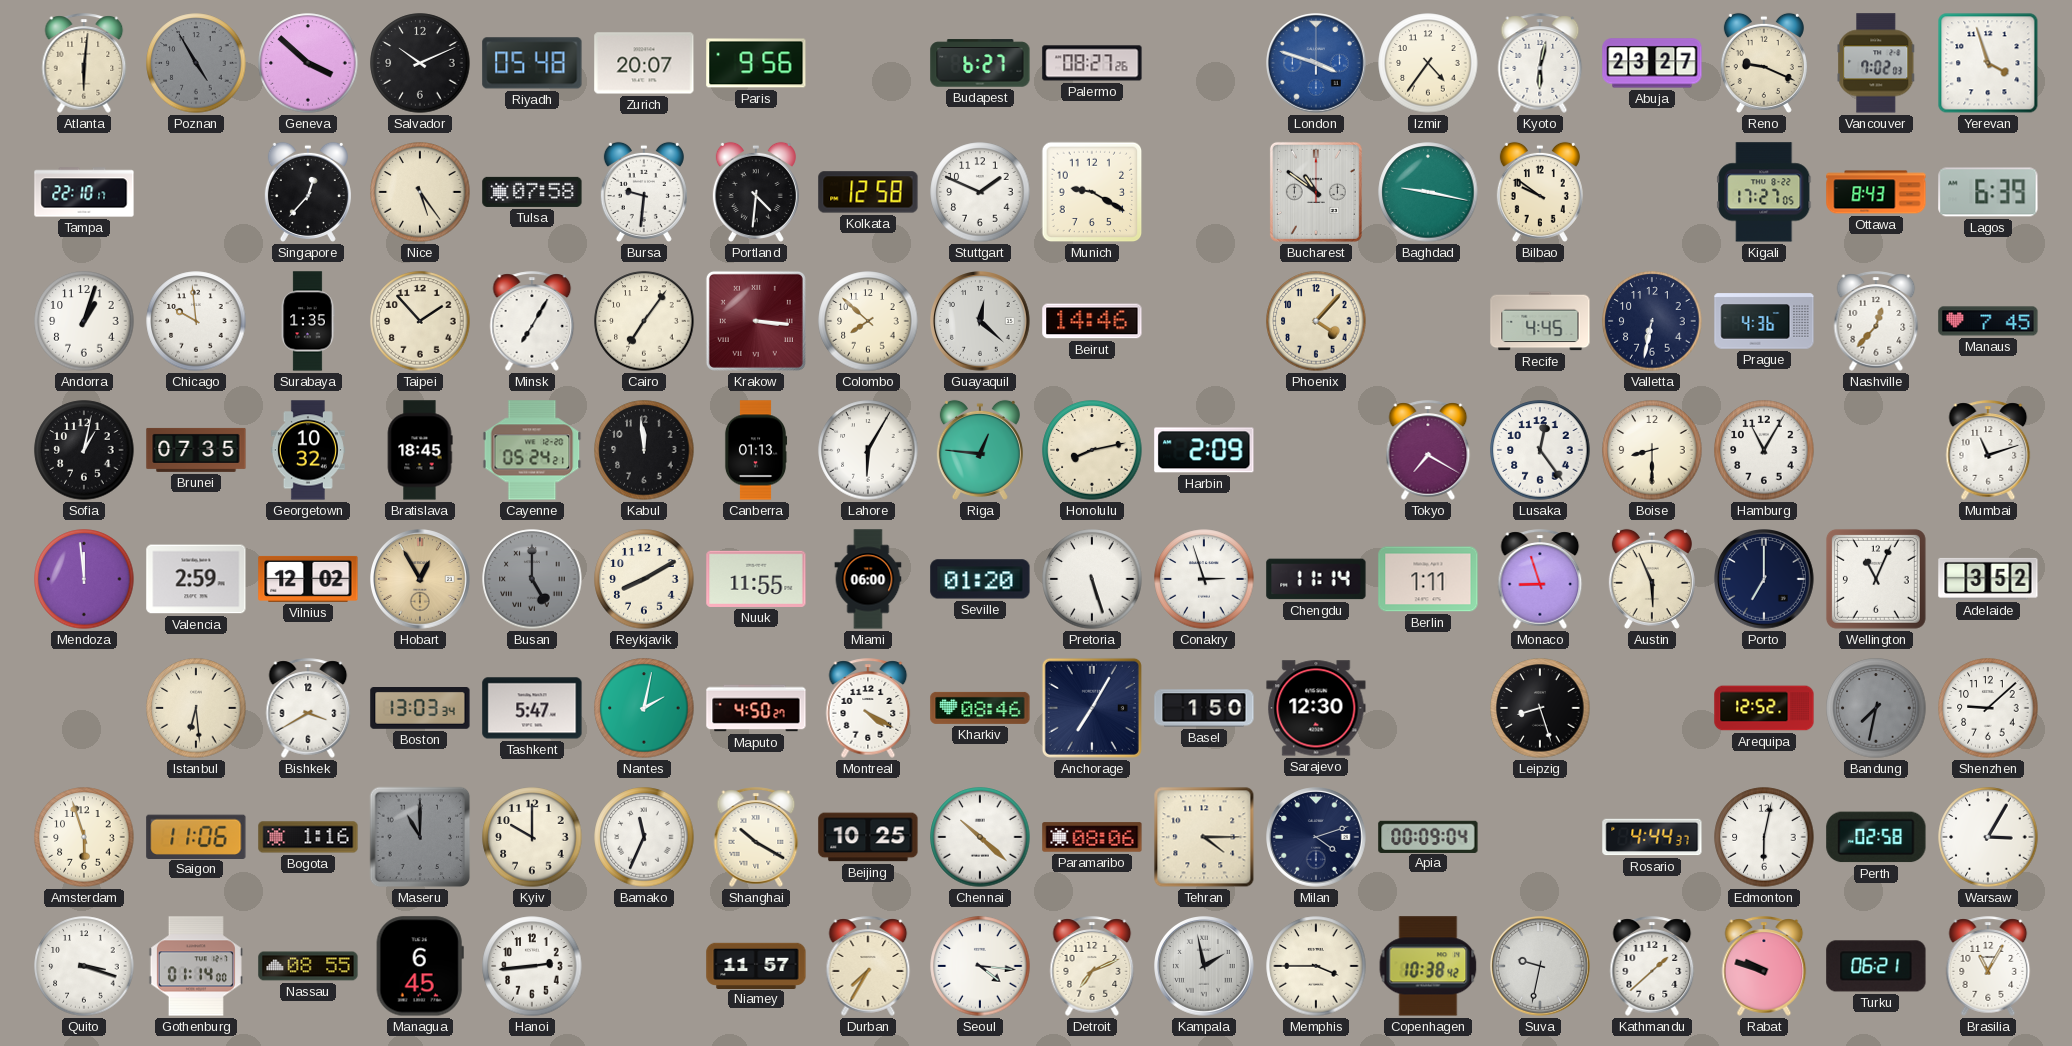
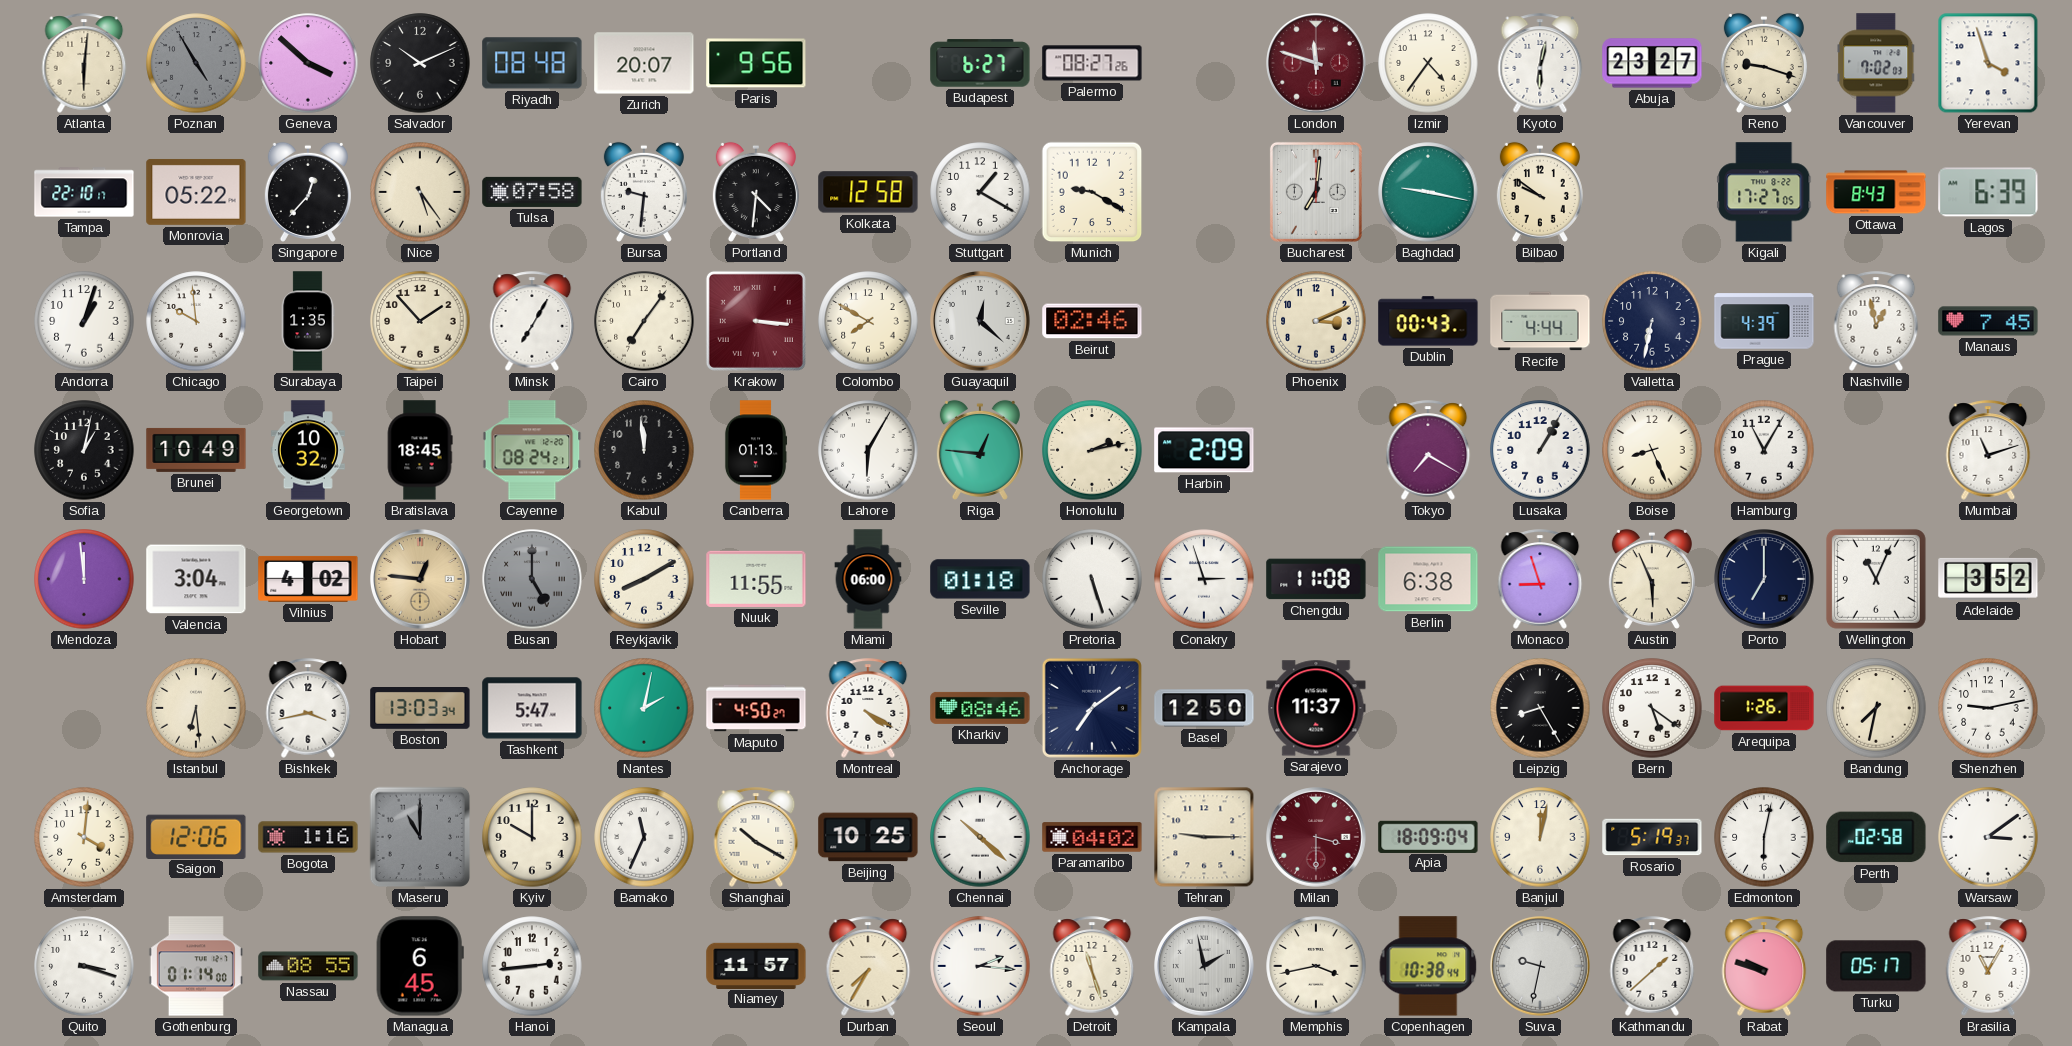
Riyadh: 05:48 -> 08:48
London: 3:48 -> 11:48
London dial: blue -> burgundy
Reno: 9:19 -> 9:18
Monrovia: none -> 05:22
Stuttgart: 1:49 -> 1:20
Bucharest: 10:51 -> 7:01
Colombo: 7:52 -> 7:50
Beirut: 14:46 -> 02:46
Phoenix: 4:07 -> 3:11
Dublin: none -> 00:43
Recife: 4:45 -> 4:44
Prague: 4:36 -> 4:39
Nashville: 12:37 -> 12:58
Brunei: 07:35 -> 10:49
Cayenne: 05:24 -> 08:24
Honolulu: 8:13 -> 2:13
Lusaka: 12:24 -> 1:05
Boise: 8:30 -> 8:26
Valencia: 2:59 -> 3:04
Vilnius: 12:02 -> 4:02
Hobart: 12:55 -> 12:46
Seville: 01:20 -> 01:18
Chengdu: 11:14 -> 11:08
Berlin: 1:11 -> 6:38
Bishkek: 3:40 -> 3:43
Anchorage: 7:05 -> 7:09
Basel: 1:50 -> 12:50
Sarajevo: 12:30 -> 11:37
Leipzig: 8:27 -> 8:25
Bern: none -> 5:21
Arequipa: 12:52 -> 1:26
Bandung dial: grey -> cream
Shenzhen: 9:08 -> 9:13
Amsterdam: 5:57 -> 4:01
Saigon: 11:06 -> 12:06
Paramaribo: 08:06 -> 04:02
Tehran: 4:15 -> 9:15
Milan: 4:12 -> 3:30
Milan dial: navy -> burgundy
Apia: 00:09 -> 18:09
Banjul: none -> 12:02
Rosario: 4:44 -> 5:19
Warsaw: 3:05 -> 3:09
Seoul: 4:16 -> 2:16
Detroit: 7:11 -> 11:27
Memphis: 3:45 -> 3:43
Copenhagen: 10:38:42 -> 10:38:44
Turku: 06:21 -> 05:17
